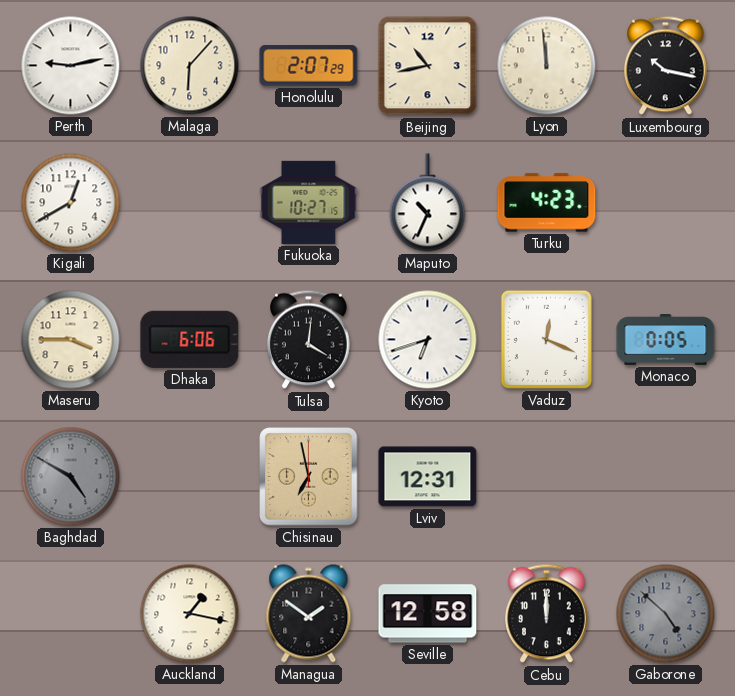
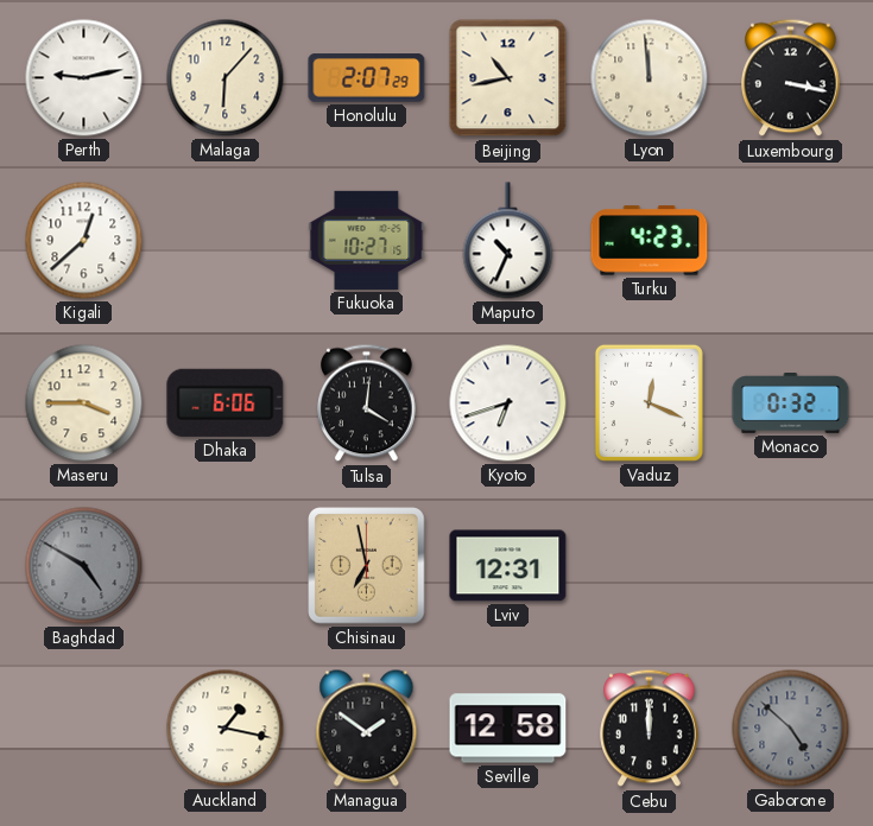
Luxembourg: 10:17 -> 3:17
Kigali: 12:40 -> 12:38
Monaco: 0:05 -> 0:32
